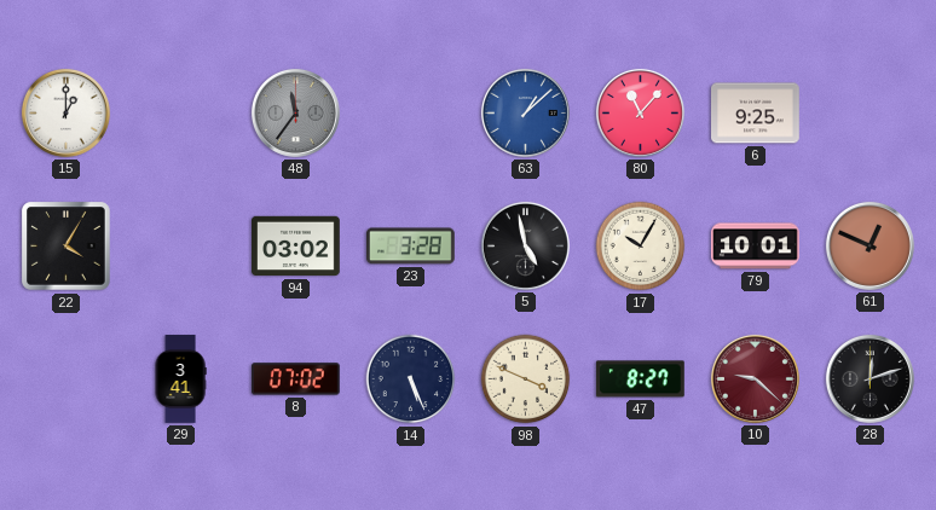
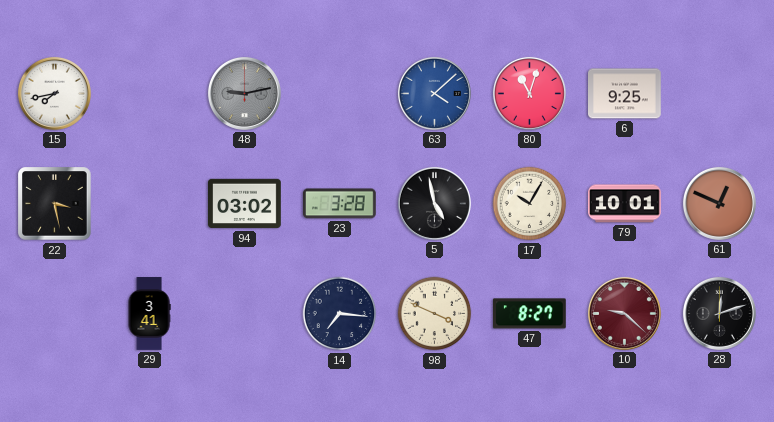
15: 1:00 -> 7:43
48: 11:36 -> 9:13
63: 1:08 -> 4:08
80: 11:07 -> 11:03
22: 4:05 -> 3:28
8: 07:02 -> none
14: 5:26 -> 7:16
